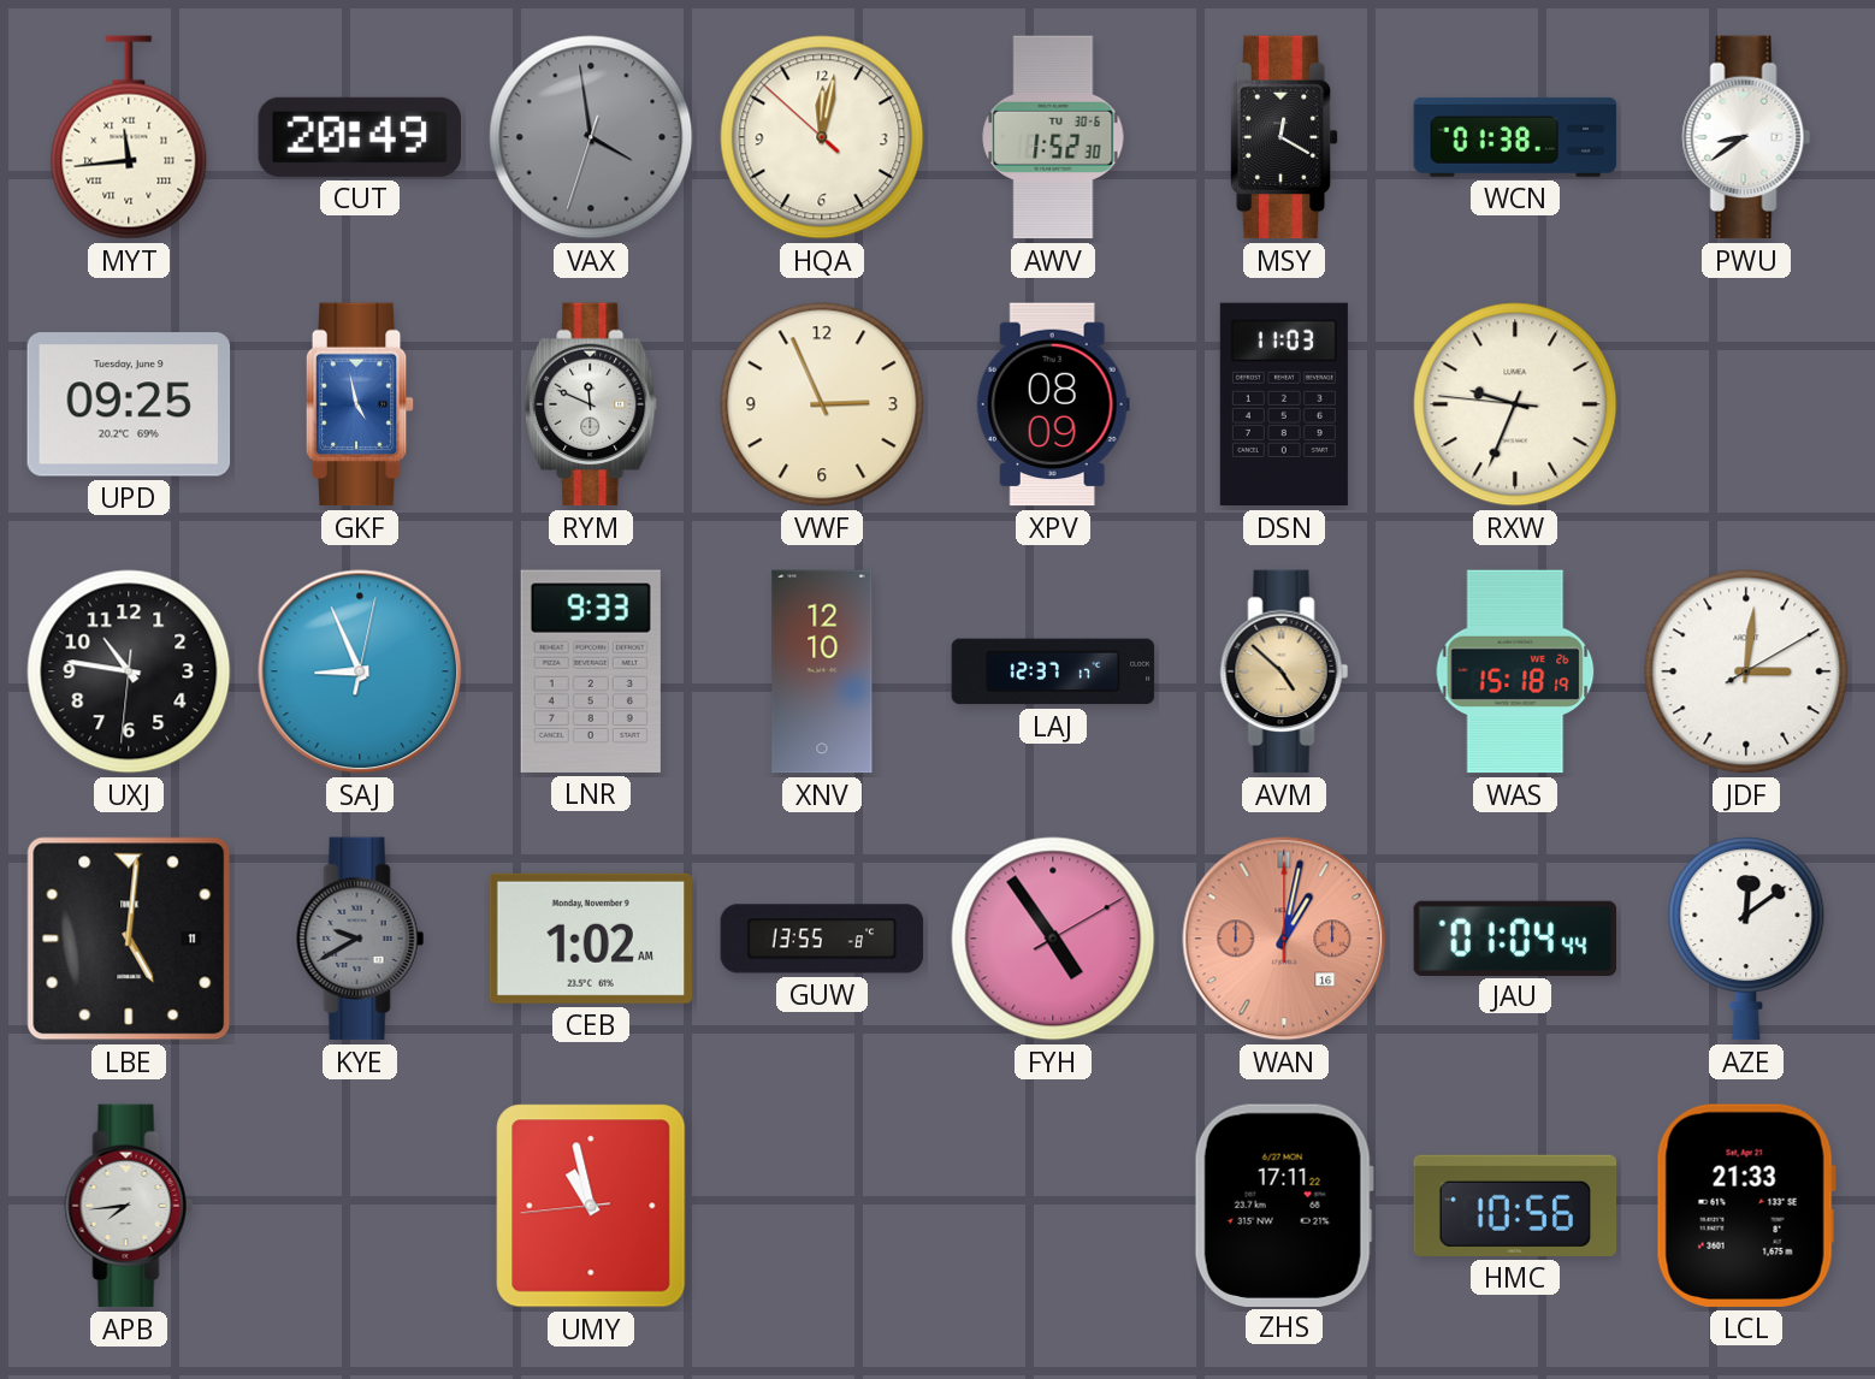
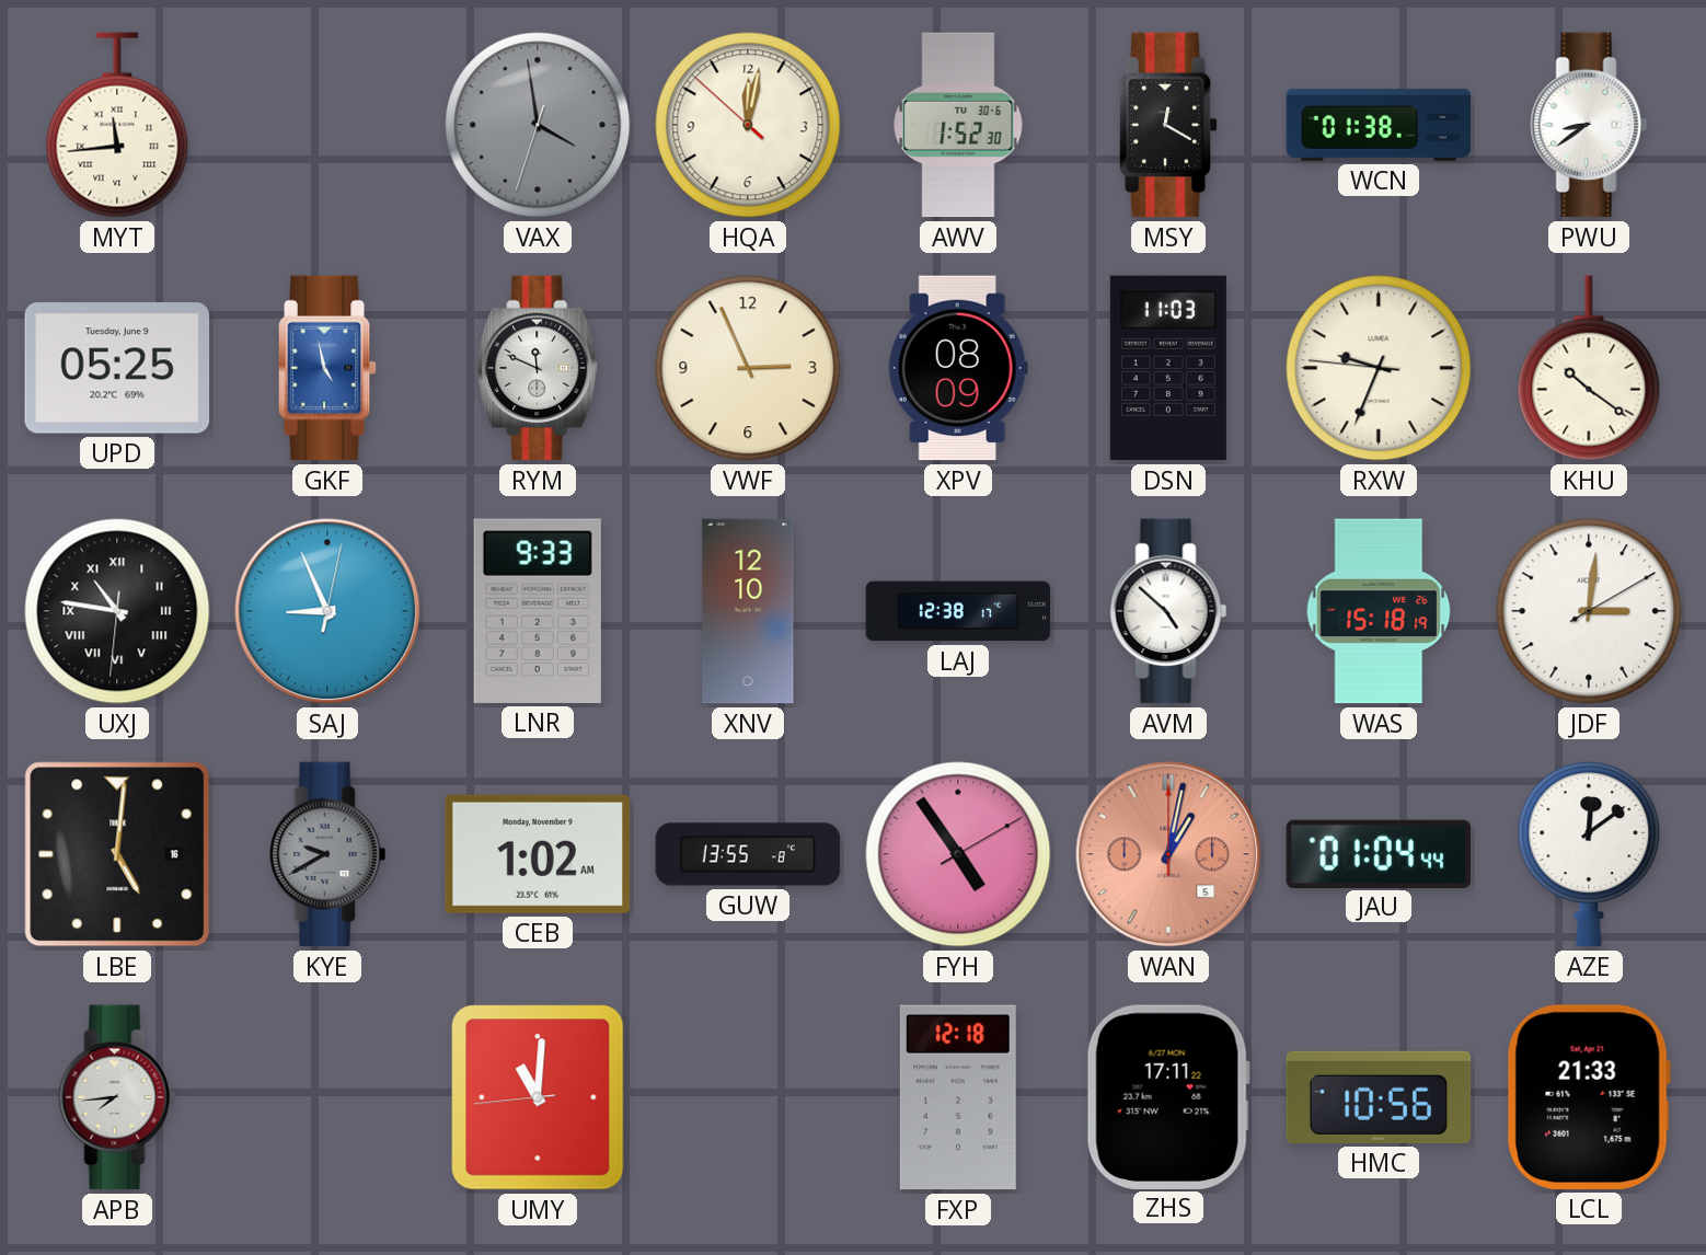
CUT: 20:49 -> none
UPD: 09:25 -> 05:25
KHU: none -> 10:21
UXJ numerals: Arabic -> Roman
LAJ: 12:37 -> 12:38
AVM dial: champagne -> white
LBE date: 11 -> 16
WAN date: 16 -> 5
UMY: 10:57 -> 11:00
FXP: none -> 12:18
